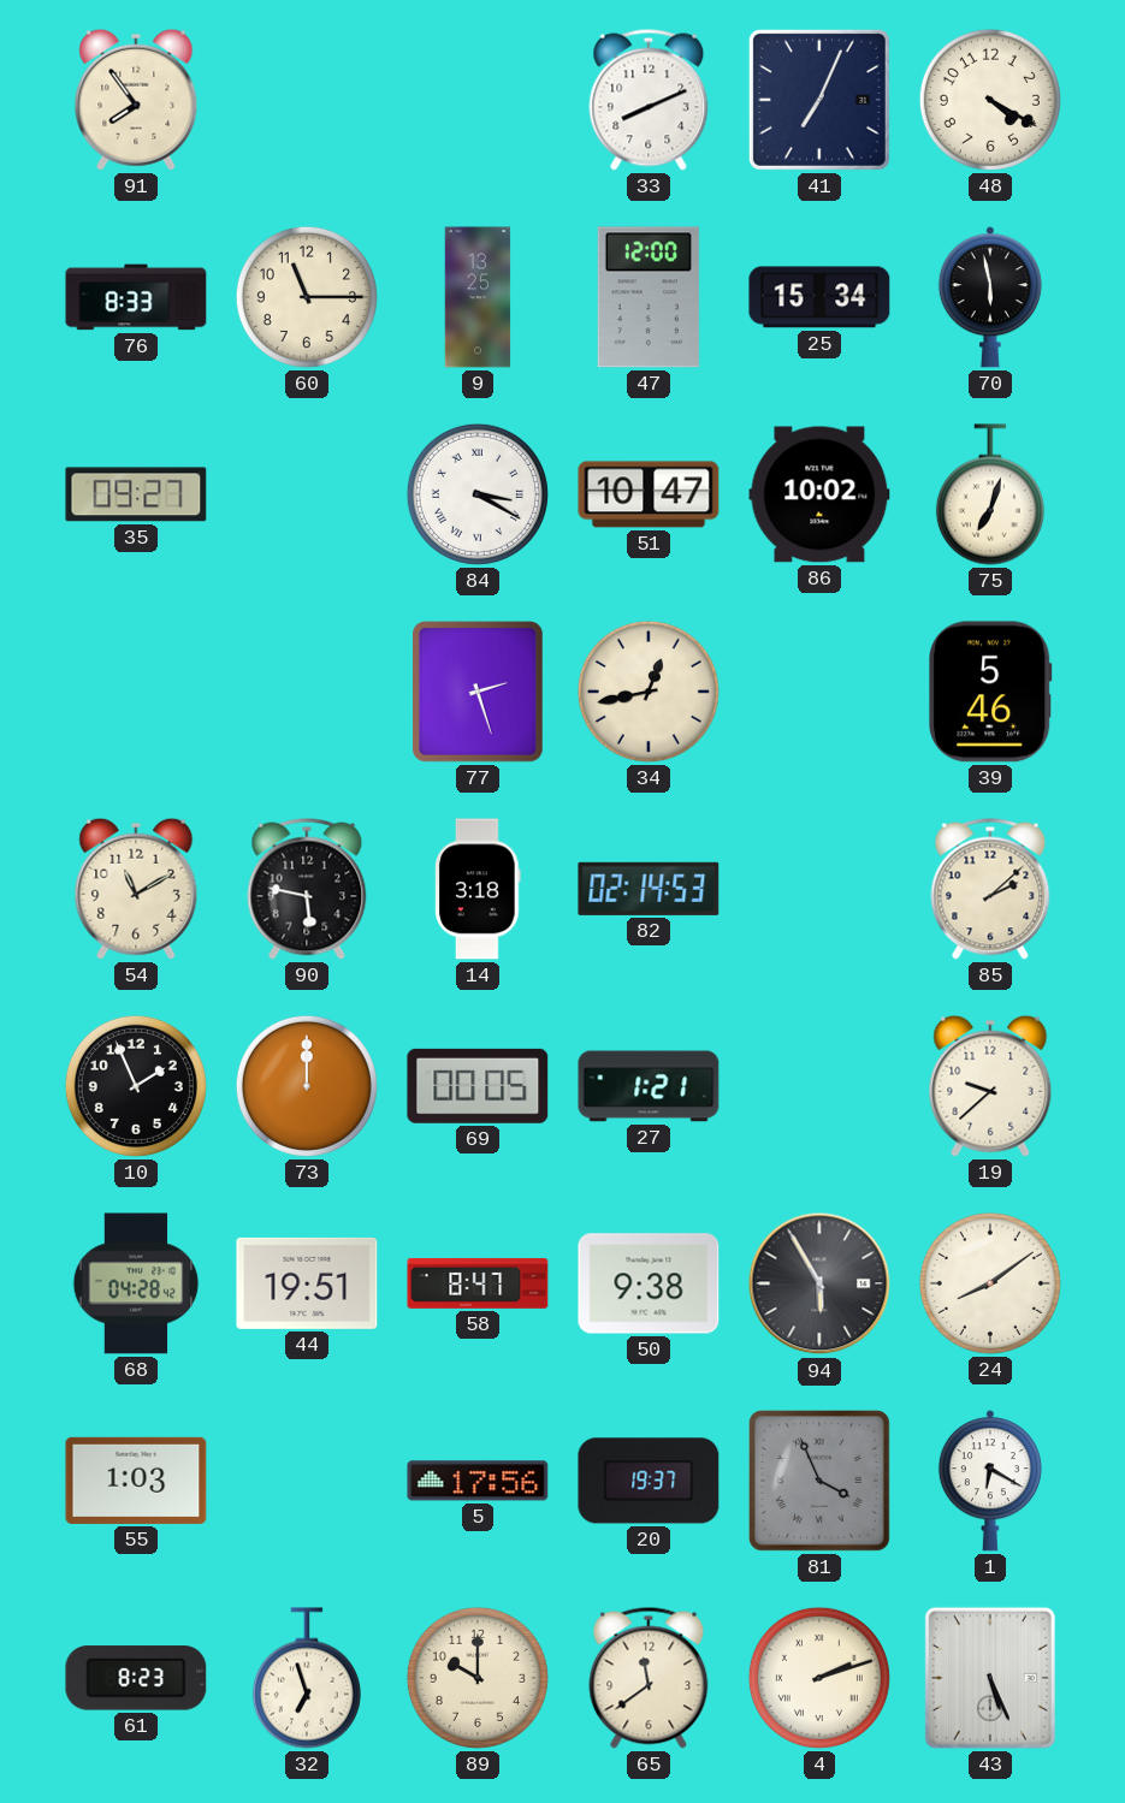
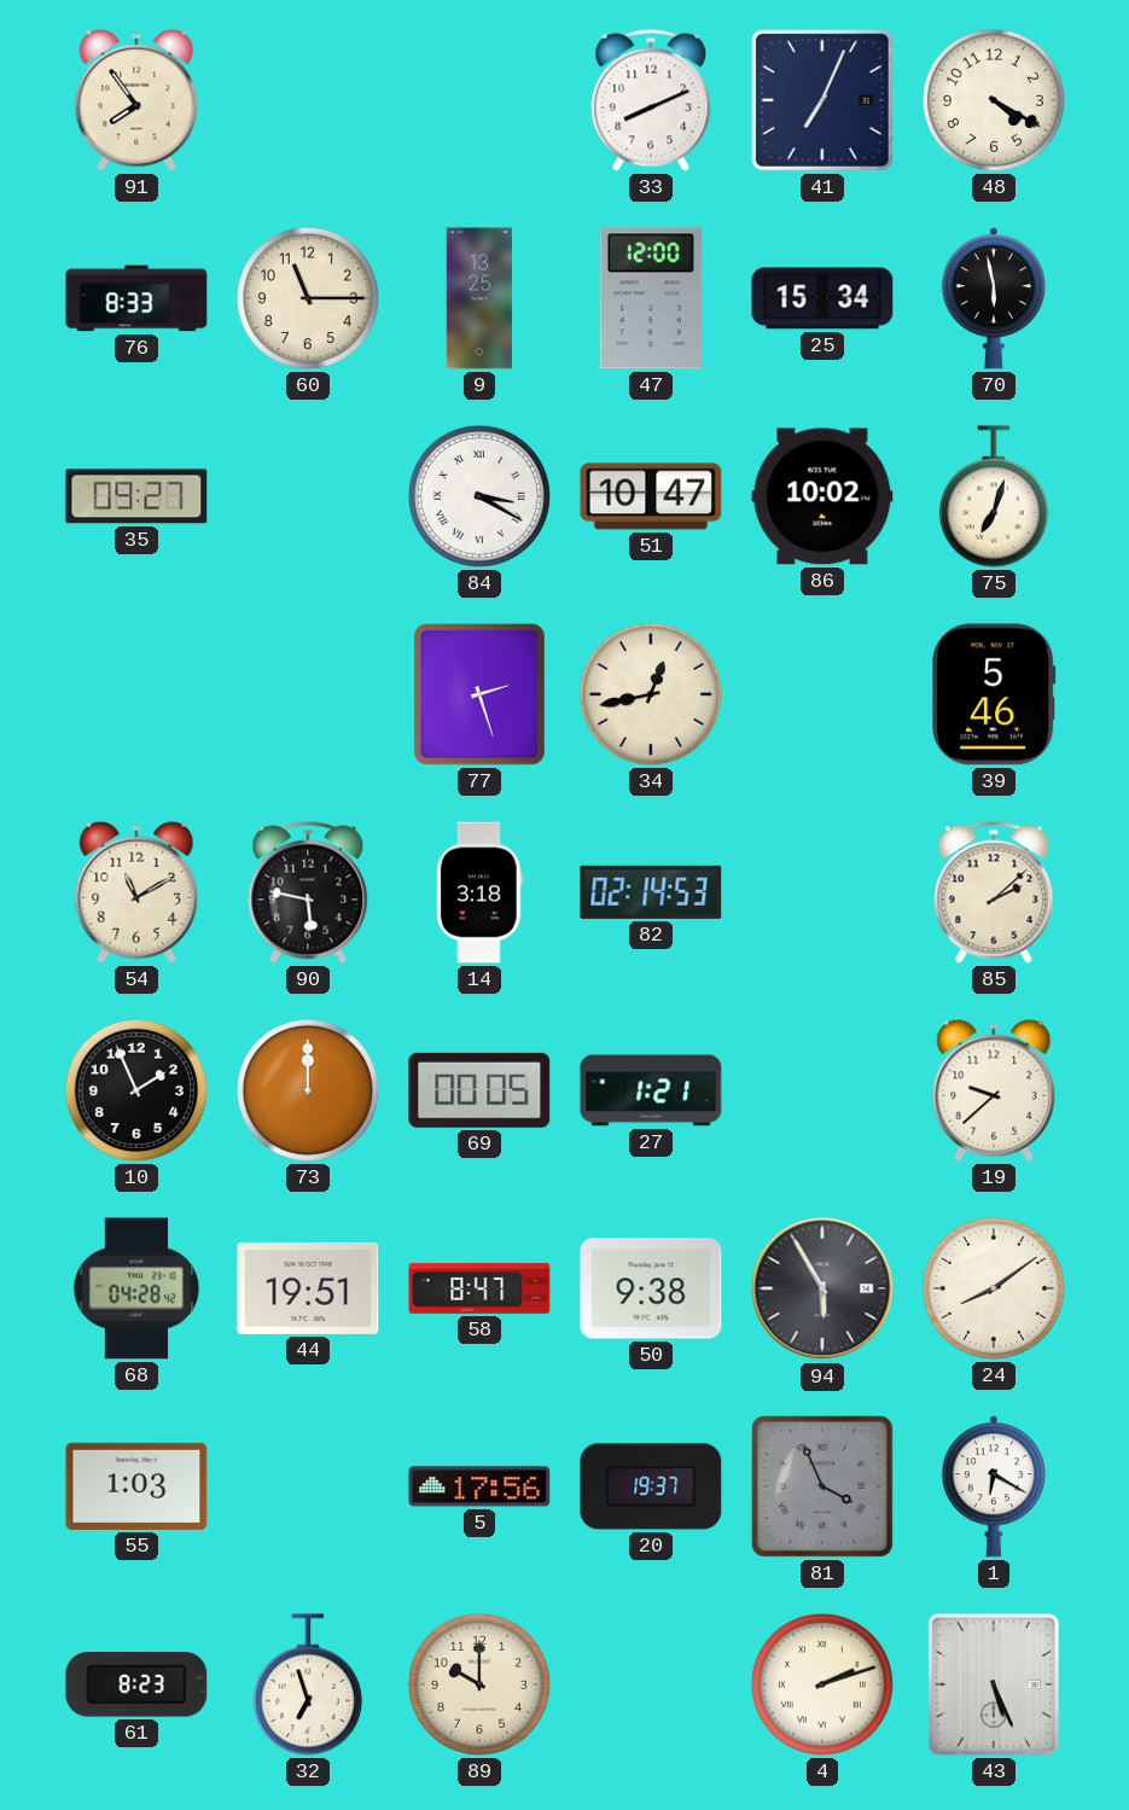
65: 11:39 -> none
